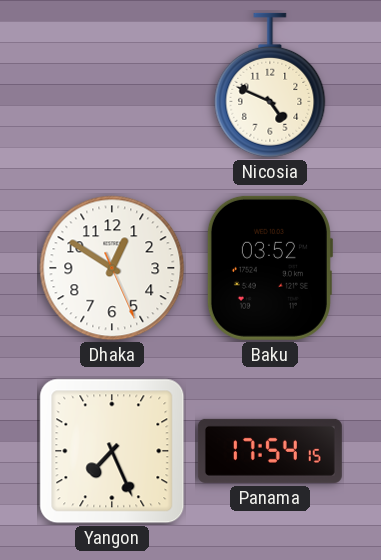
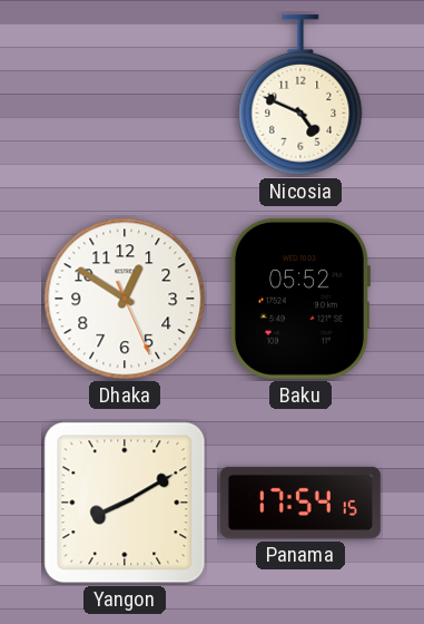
Baku: 03:52 -> 05:52
Yangon: 7:26 -> 8:10
